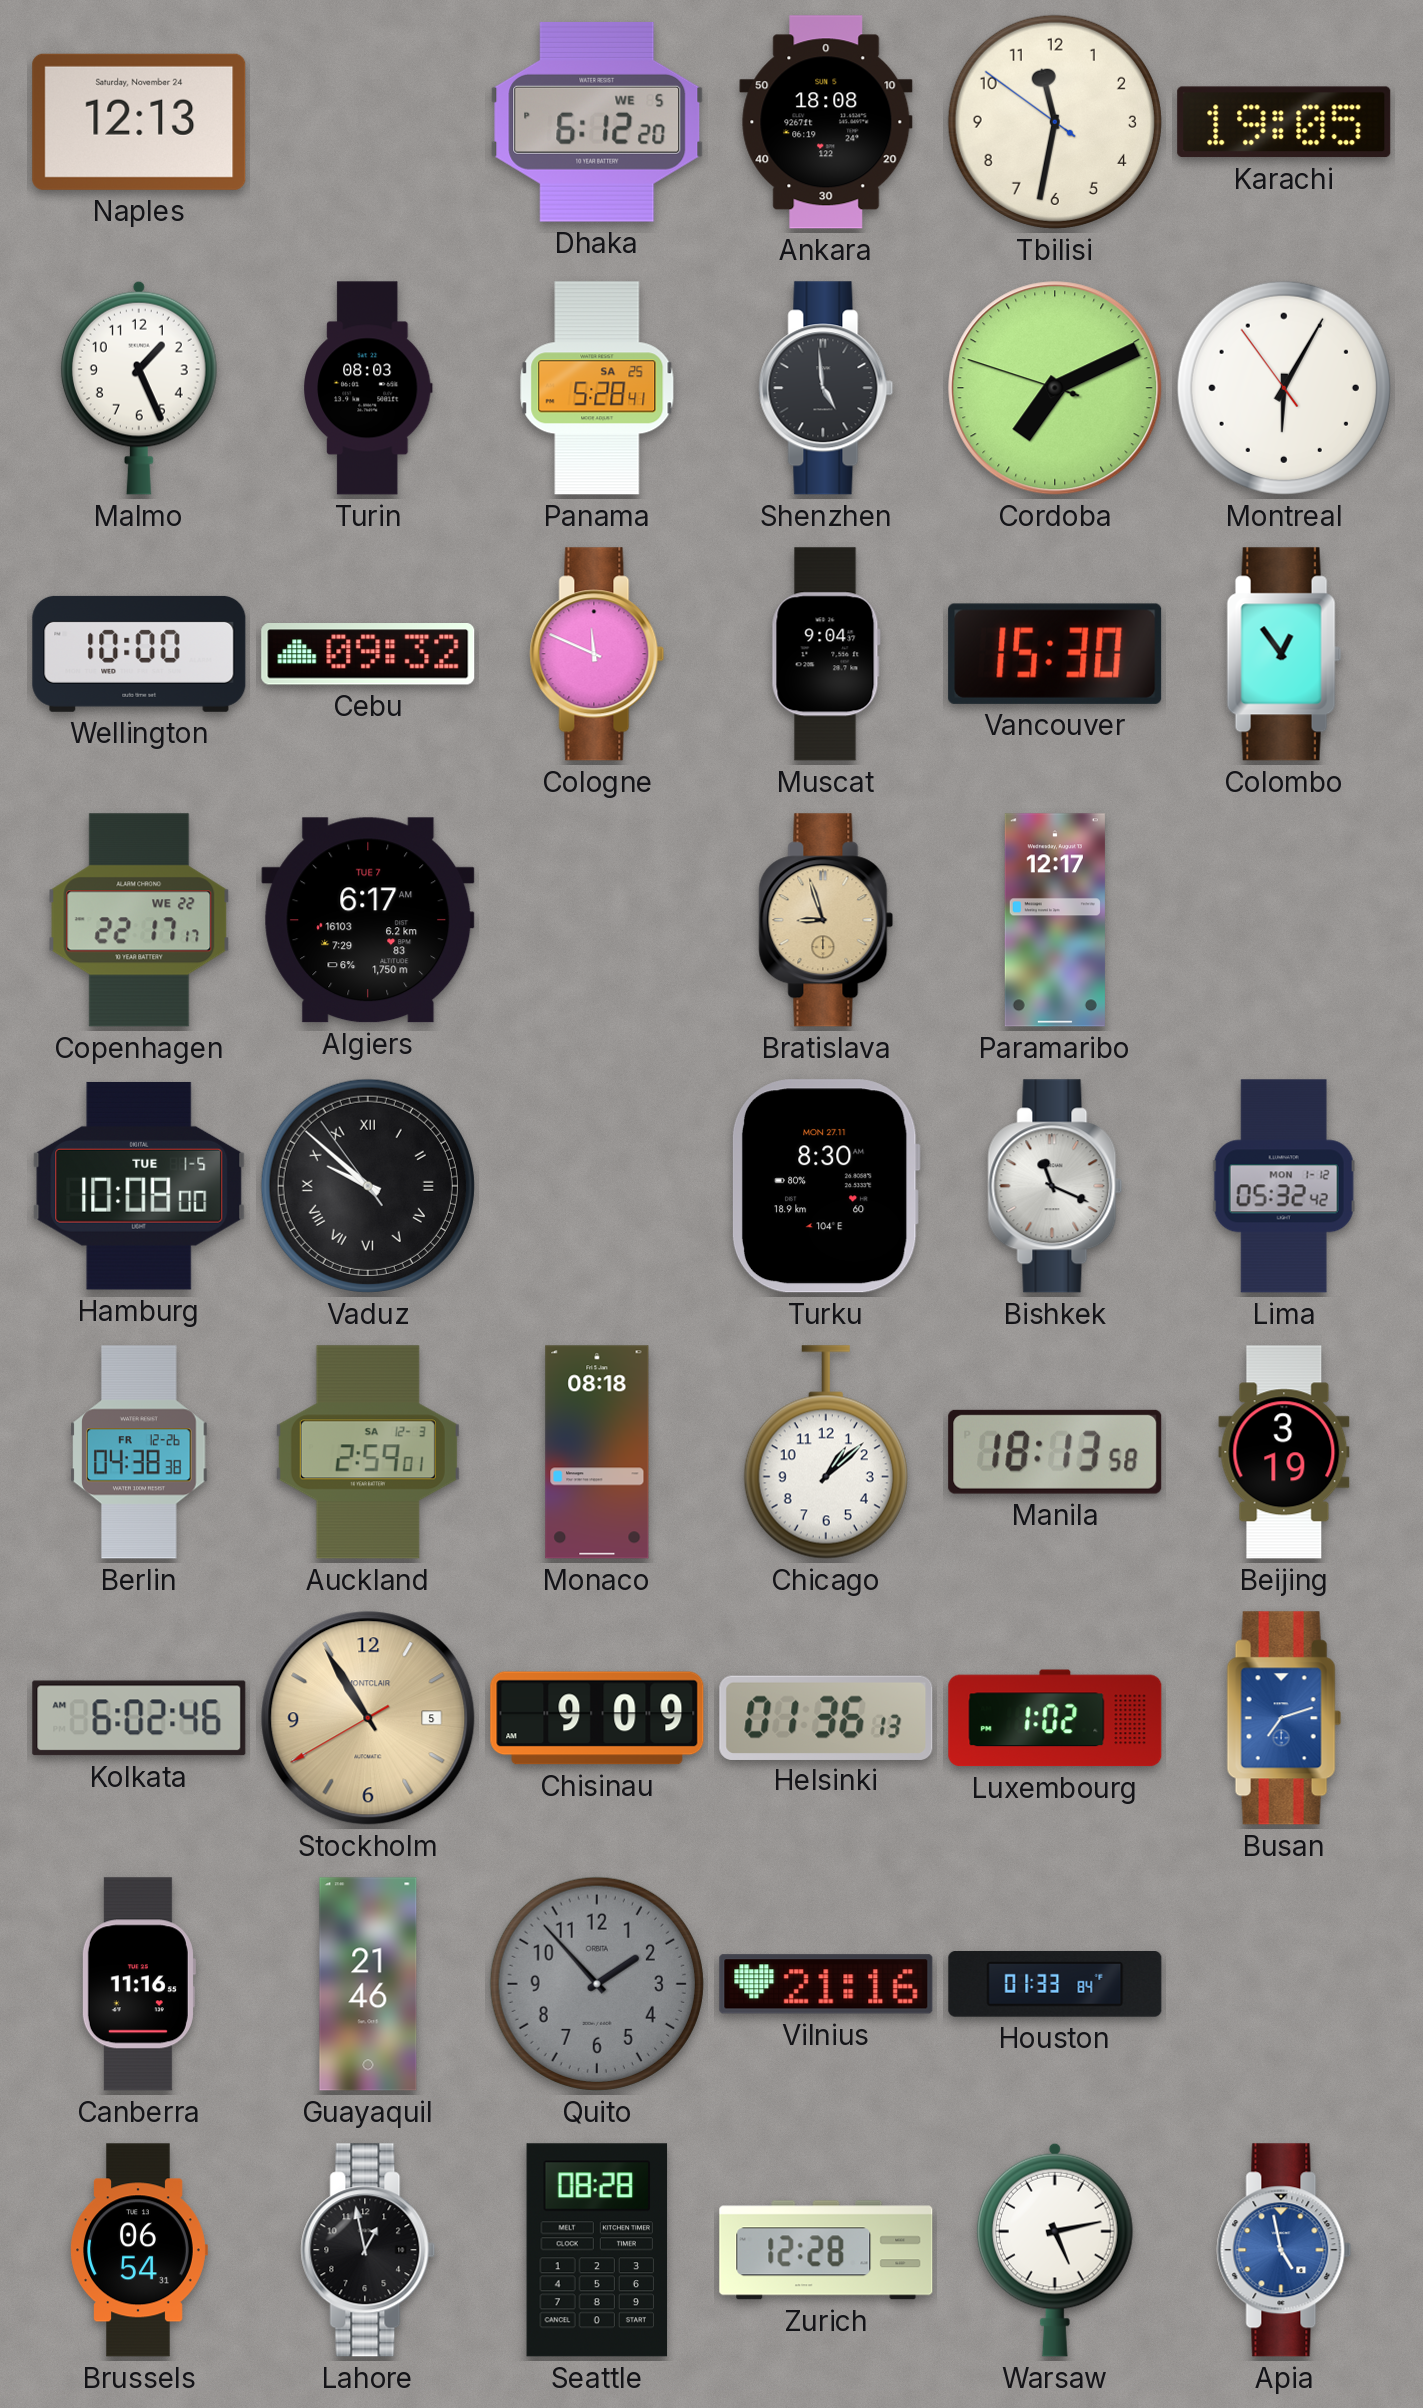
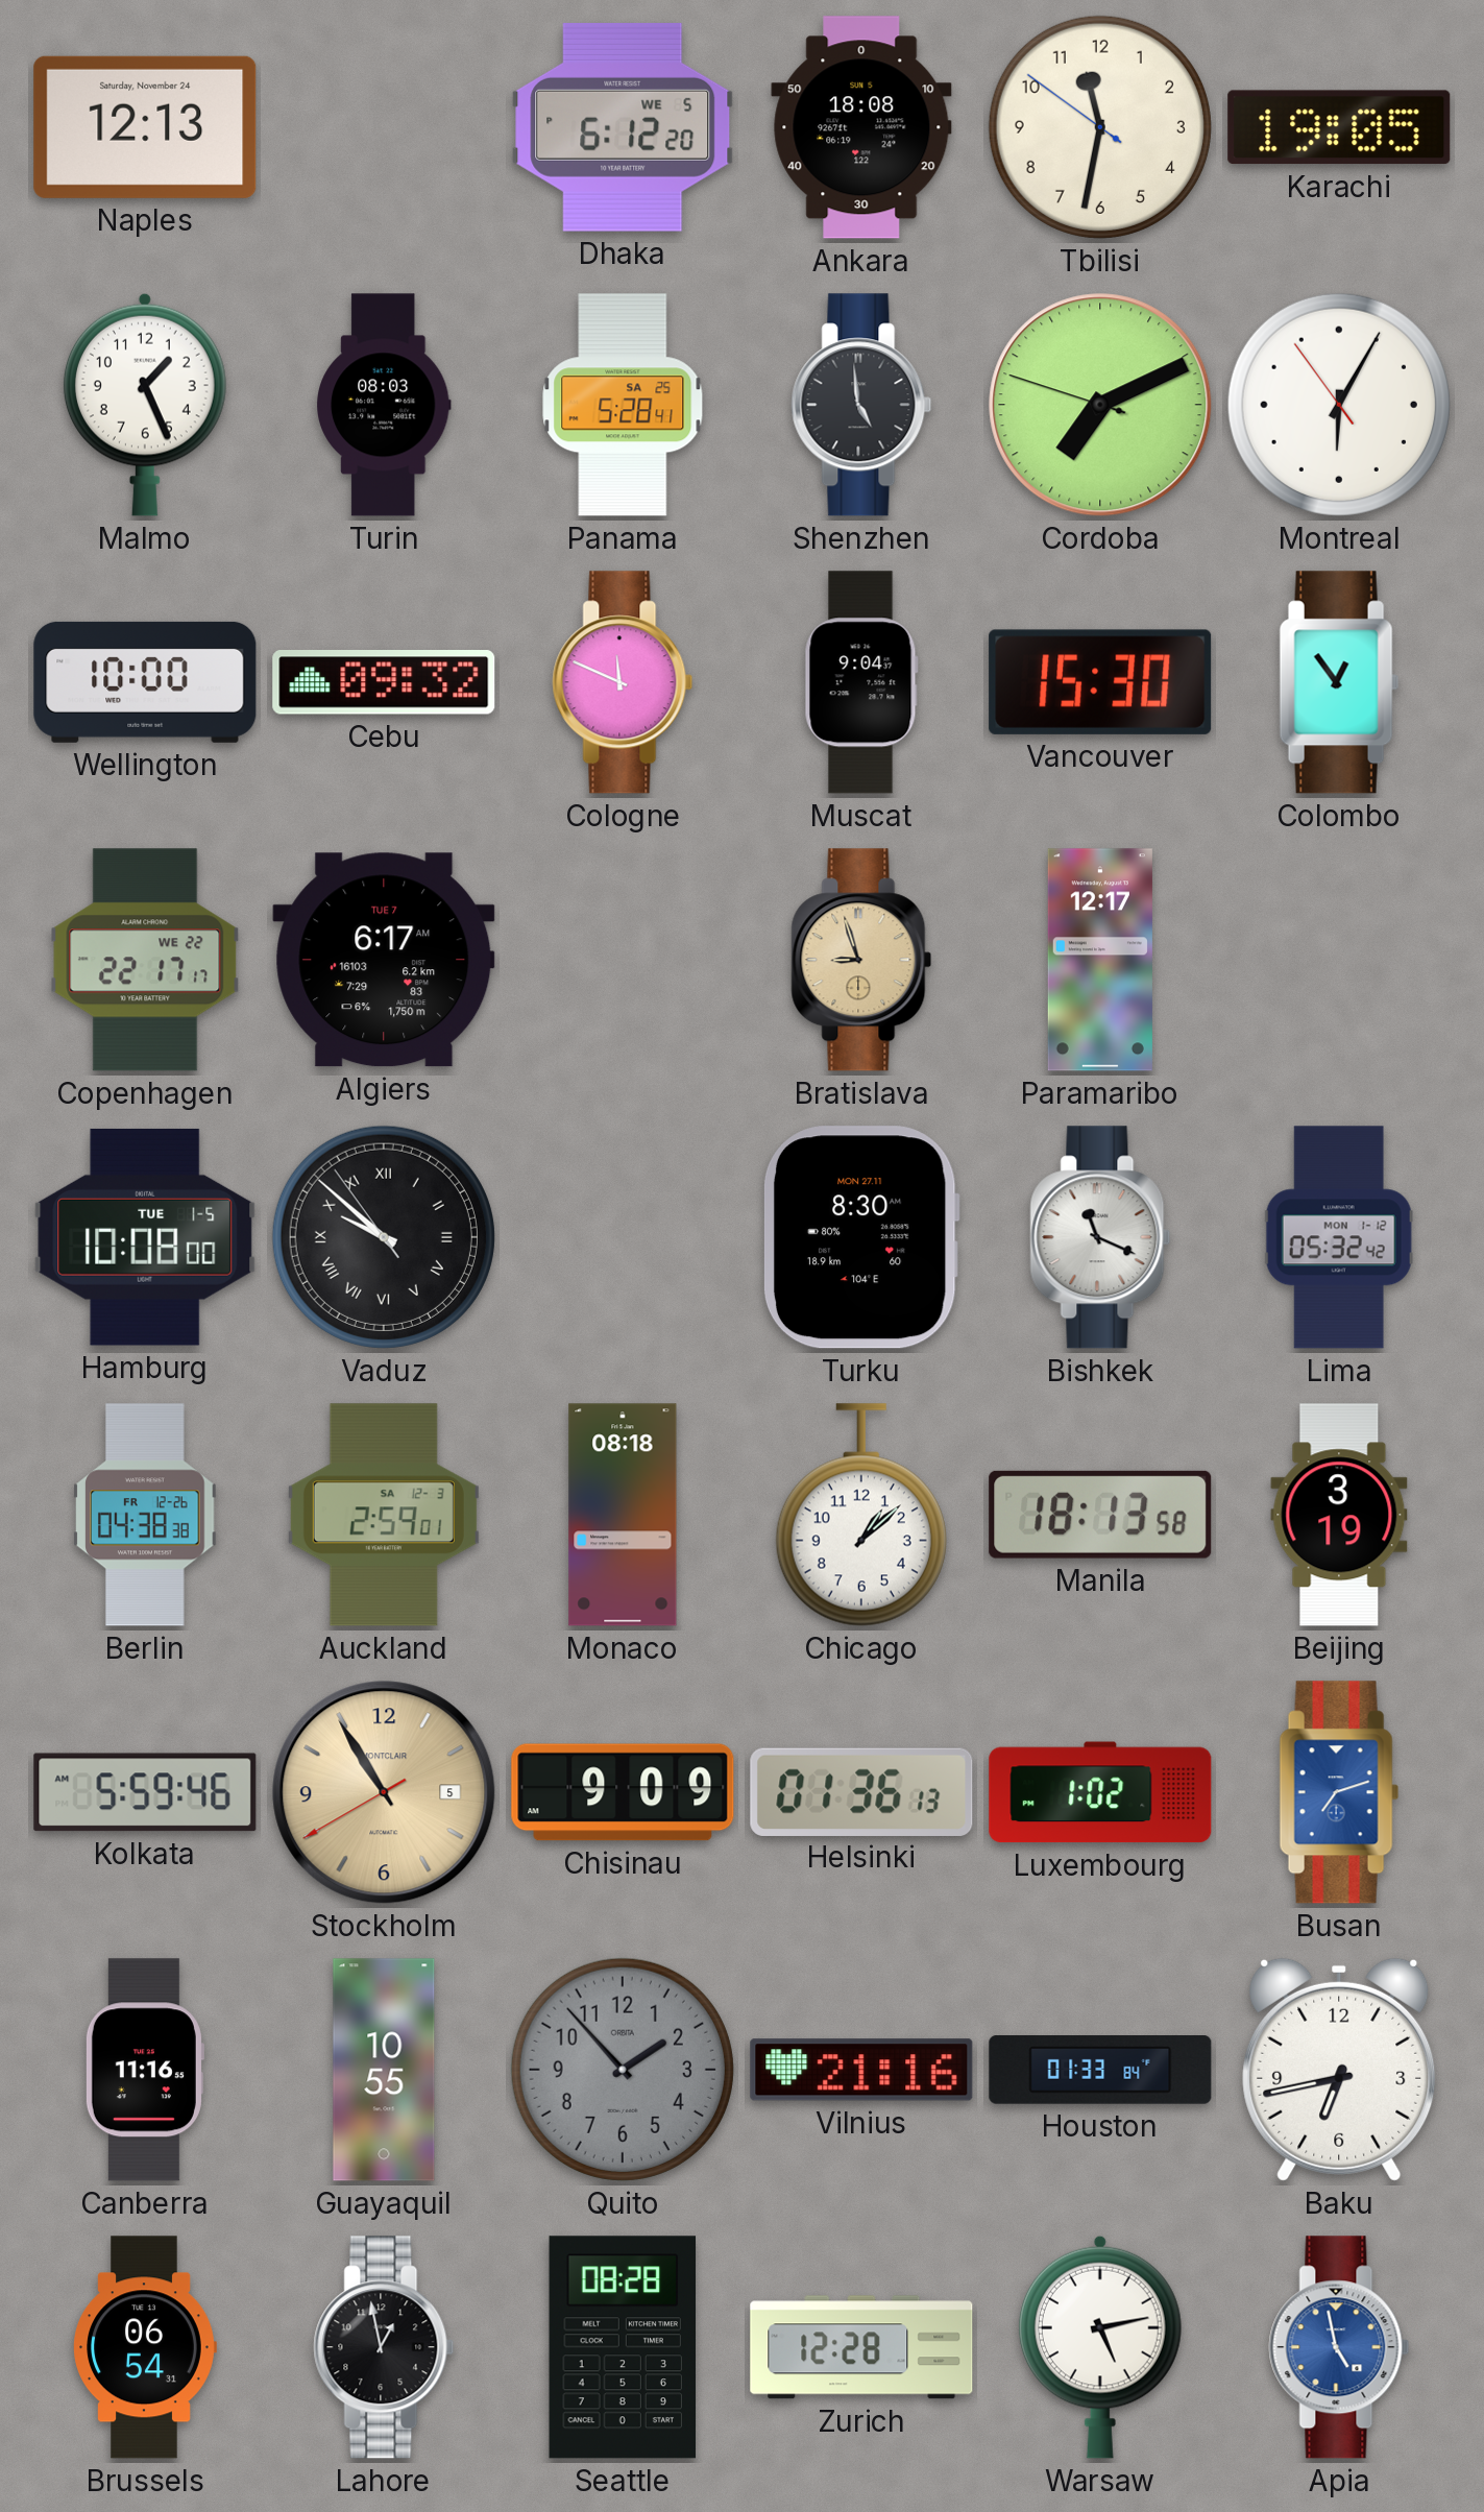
Kolkata: 6:02 -> 5:59
Guayaquil: 21:46 -> 10:55
Baku: none -> 6:43
